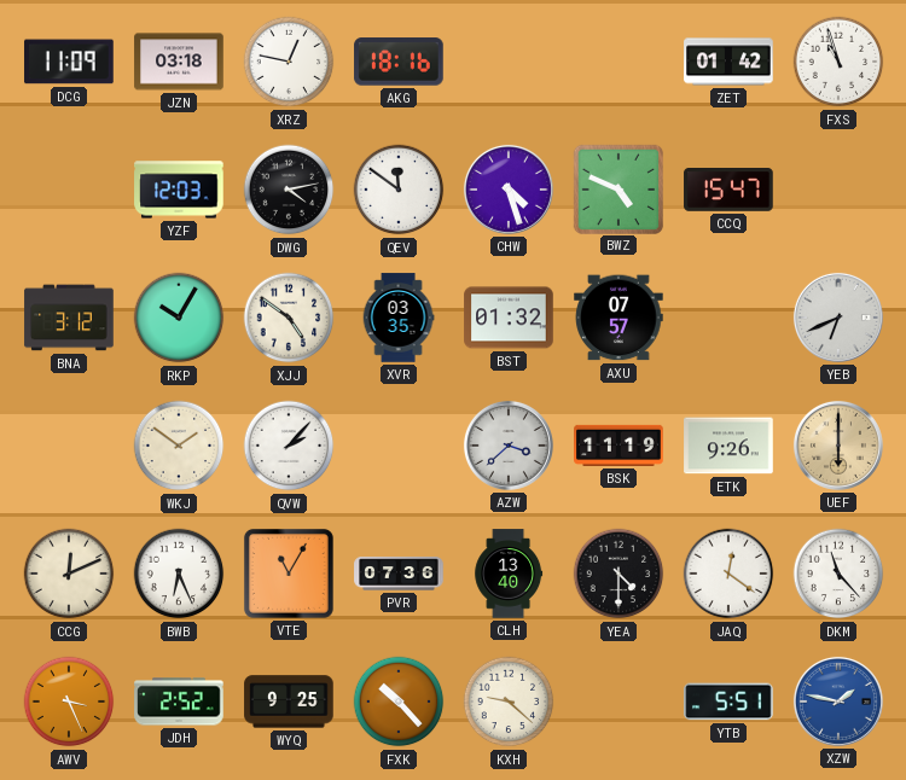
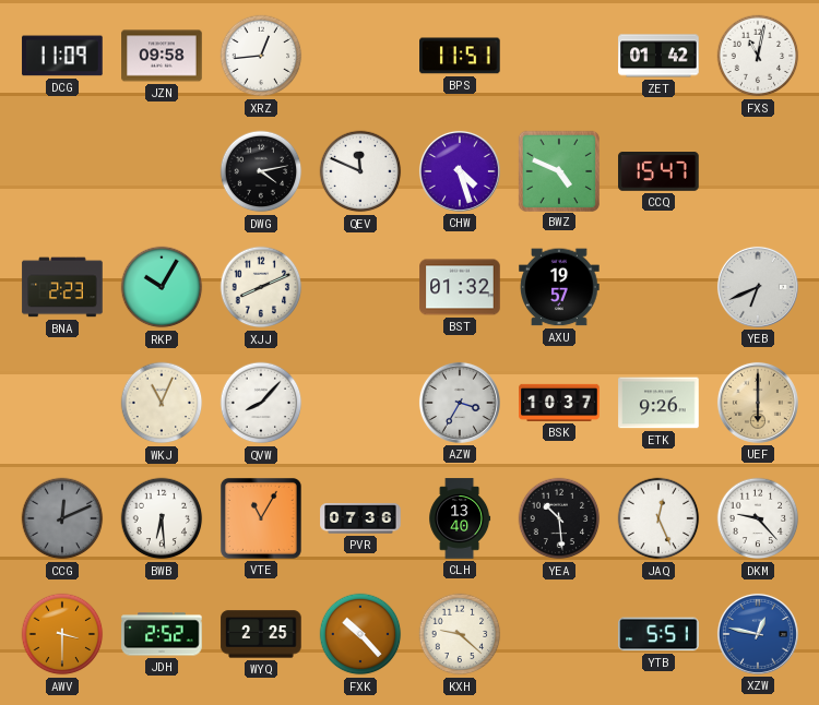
JZN: 03:18 -> 09:58
XRZ: 12:47 -> 12:44
AKG: 18:16 -> none
BPS: none -> 11:51
FXS: 10:57 -> 11:02
YZF: 12:03 -> none
QEV: 11:51 -> 11:49
BNA: 3:12 -> 2:23
XJJ: 4:51 -> 8:11
XVR: 03:35 -> none
AXU: 07:57 -> 19:57
WKJ: 1:51 -> 11:04
QVW: 2:07 -> 8:07
AZW: 3:38 -> 3:35
BSK: 11:19 -> 10:37
CCG dial: cream -> grey
BWB: 6:26 -> 6:29
YEA: 4:30 -> 10:29
JAQ: 12:21 -> 12:26
DKM: 11:23 -> 9:23
AWV: 3:26 -> 3:30
WYQ: 9:25 -> 2:25
XZW: 1:47 -> 12:47
